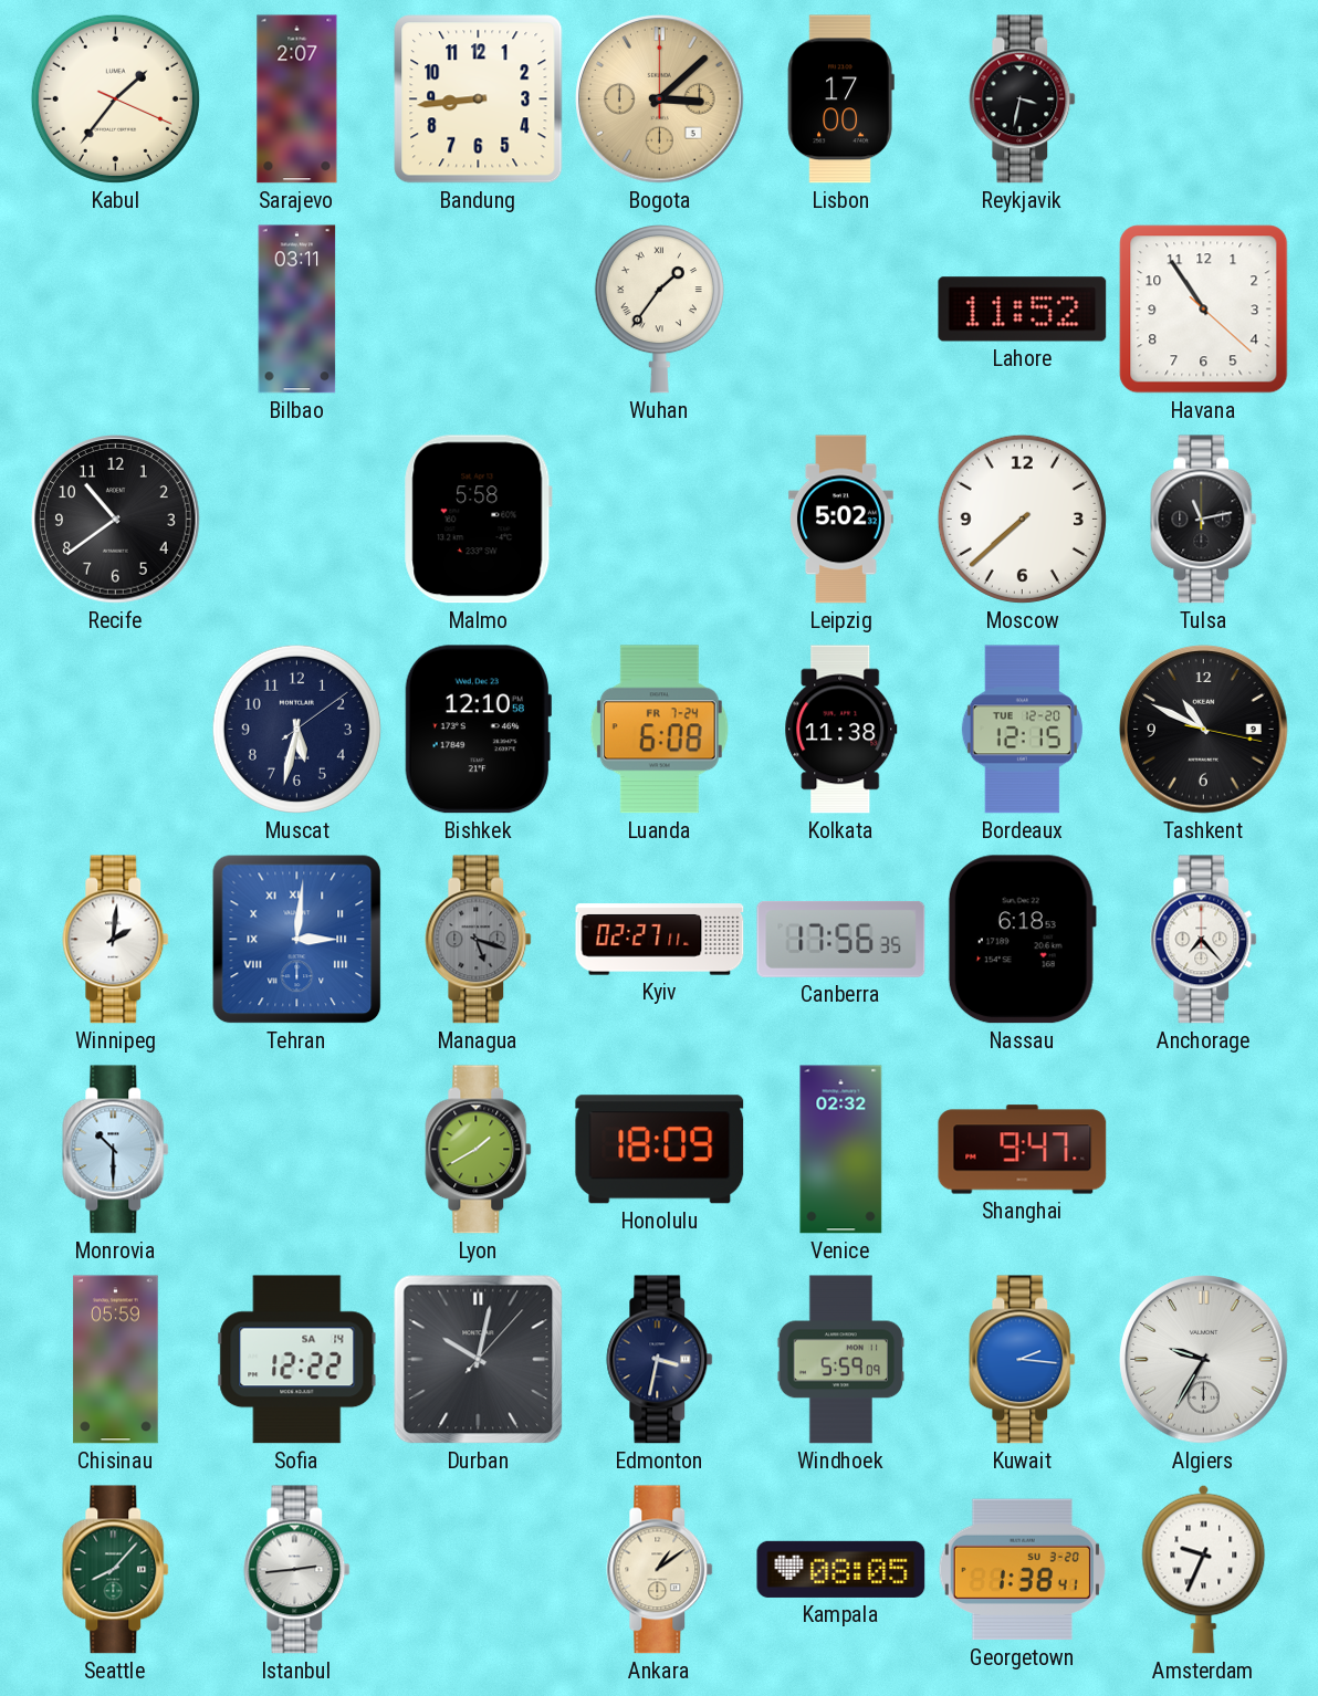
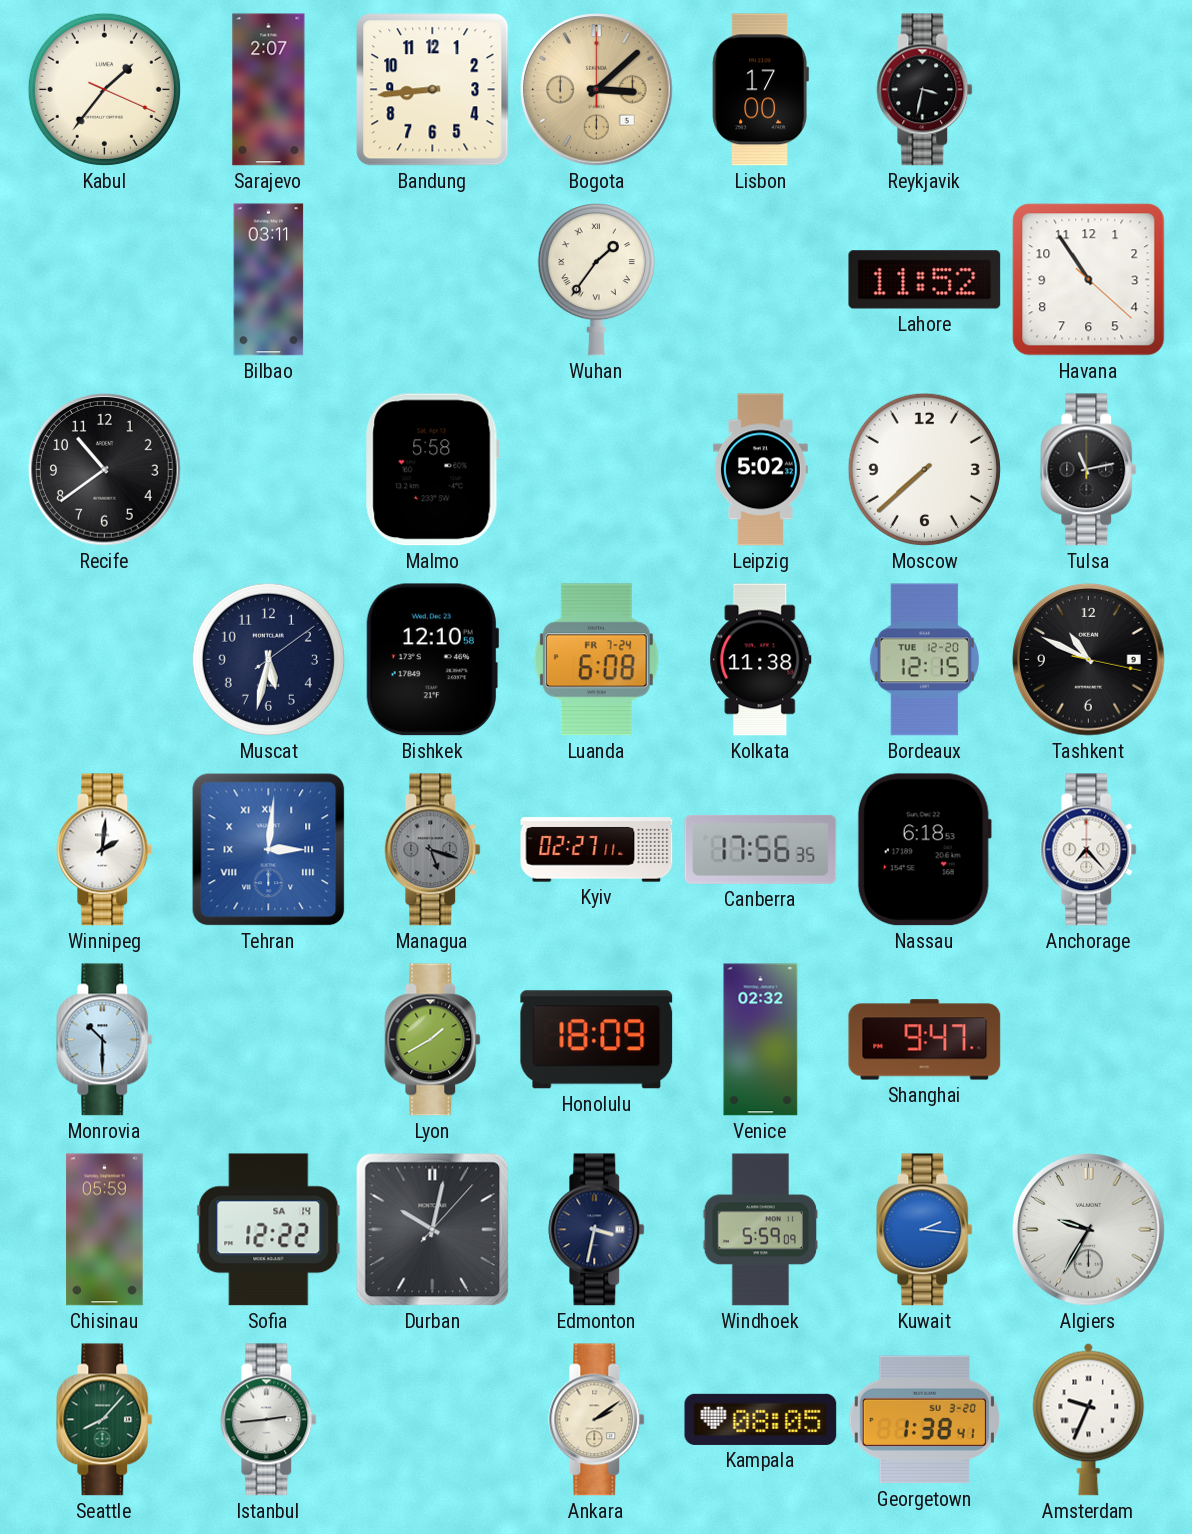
Ankara: 1:09 -> 2:09
